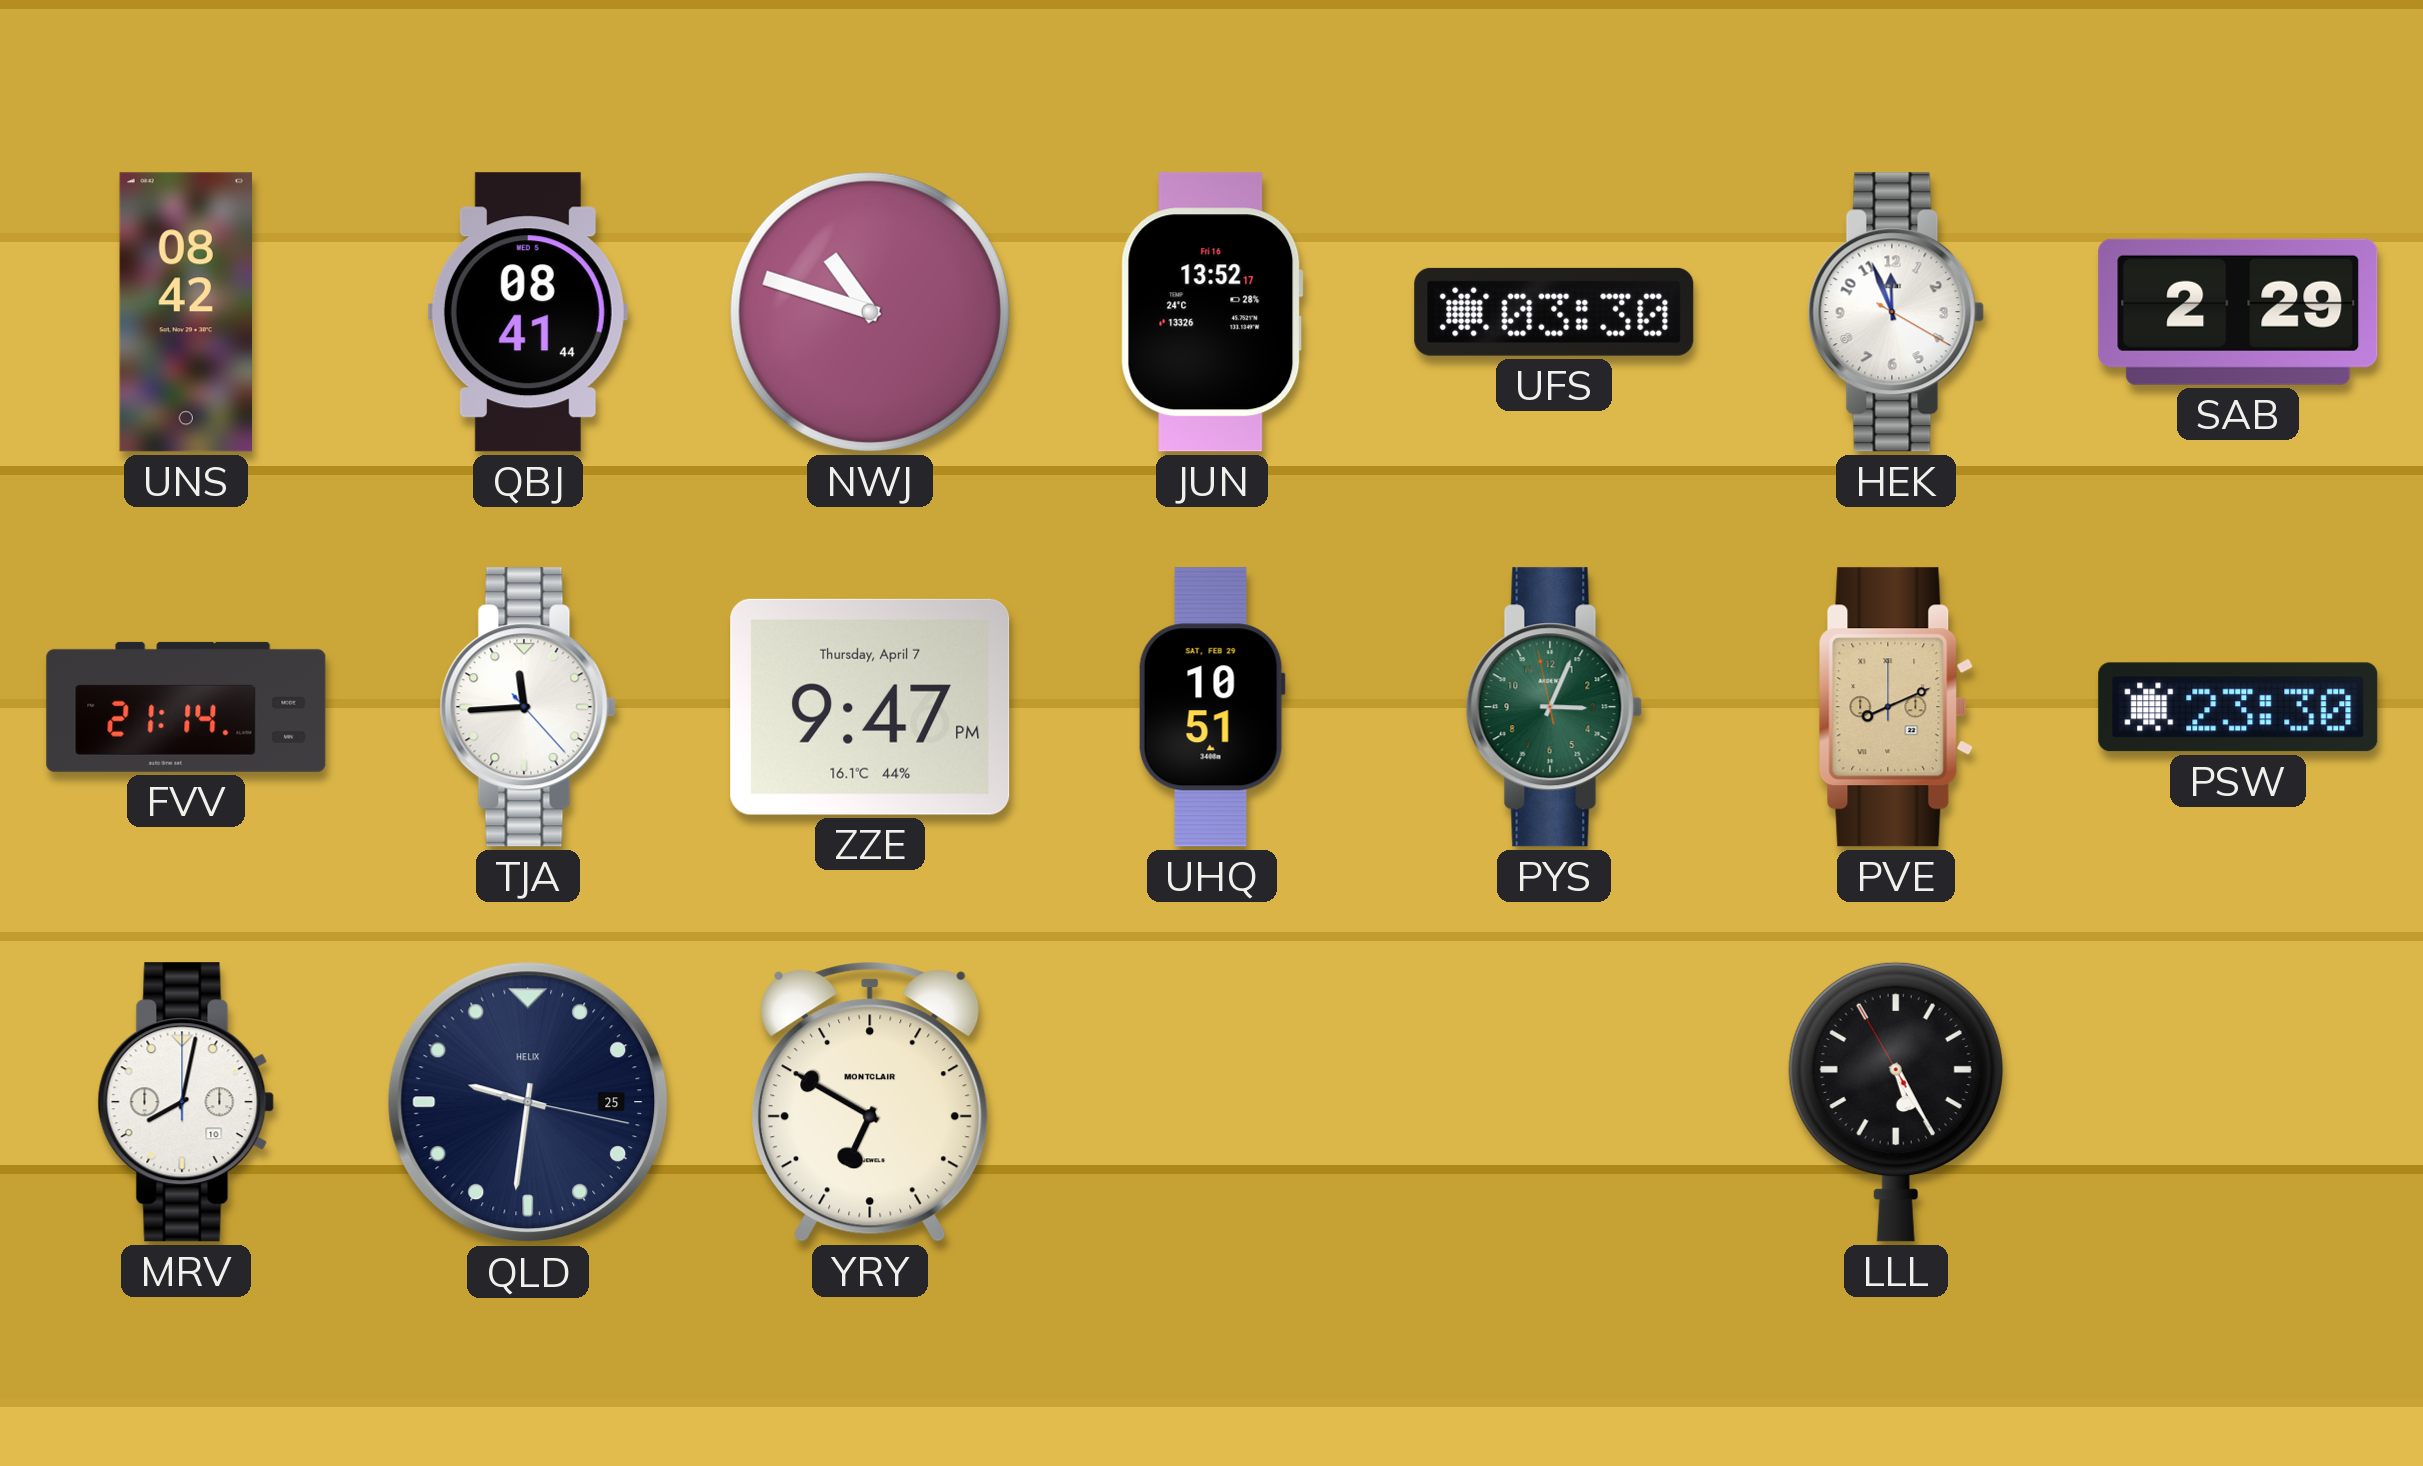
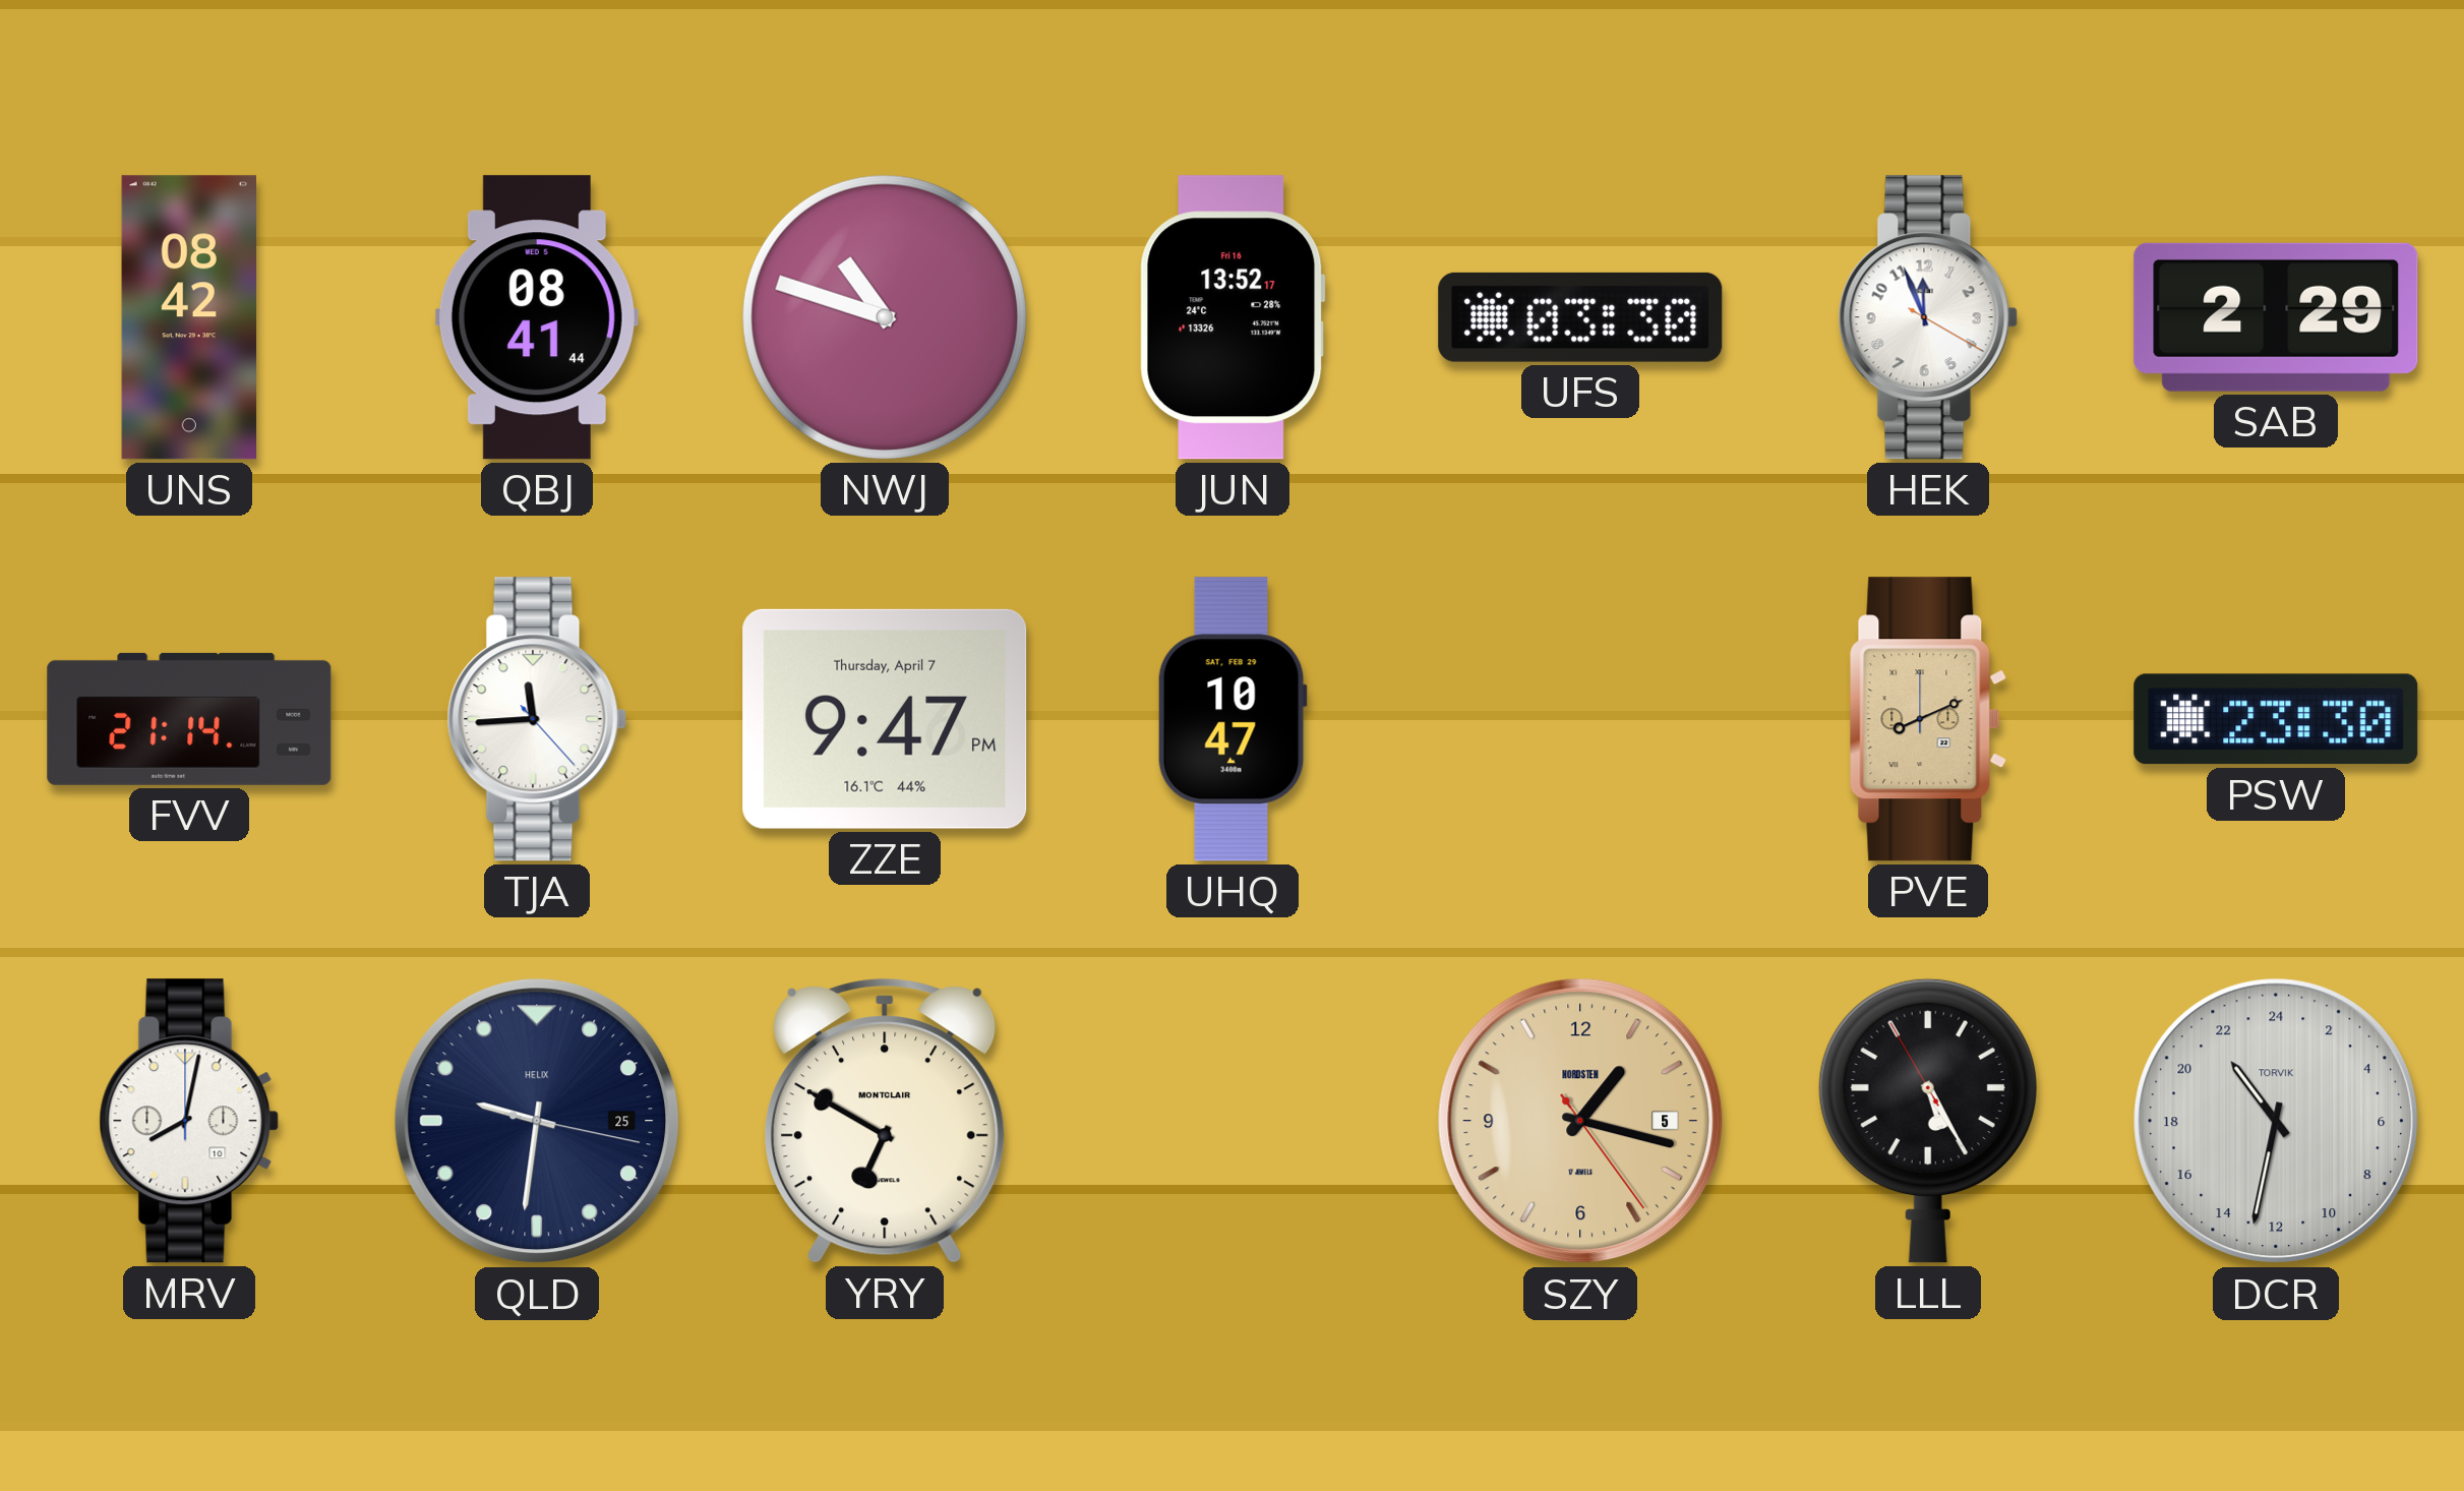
UHQ: 10:51 -> 10:47
PYS: 3:03 -> none
SZY: none -> 1:17
DCR: none -> 21:32
